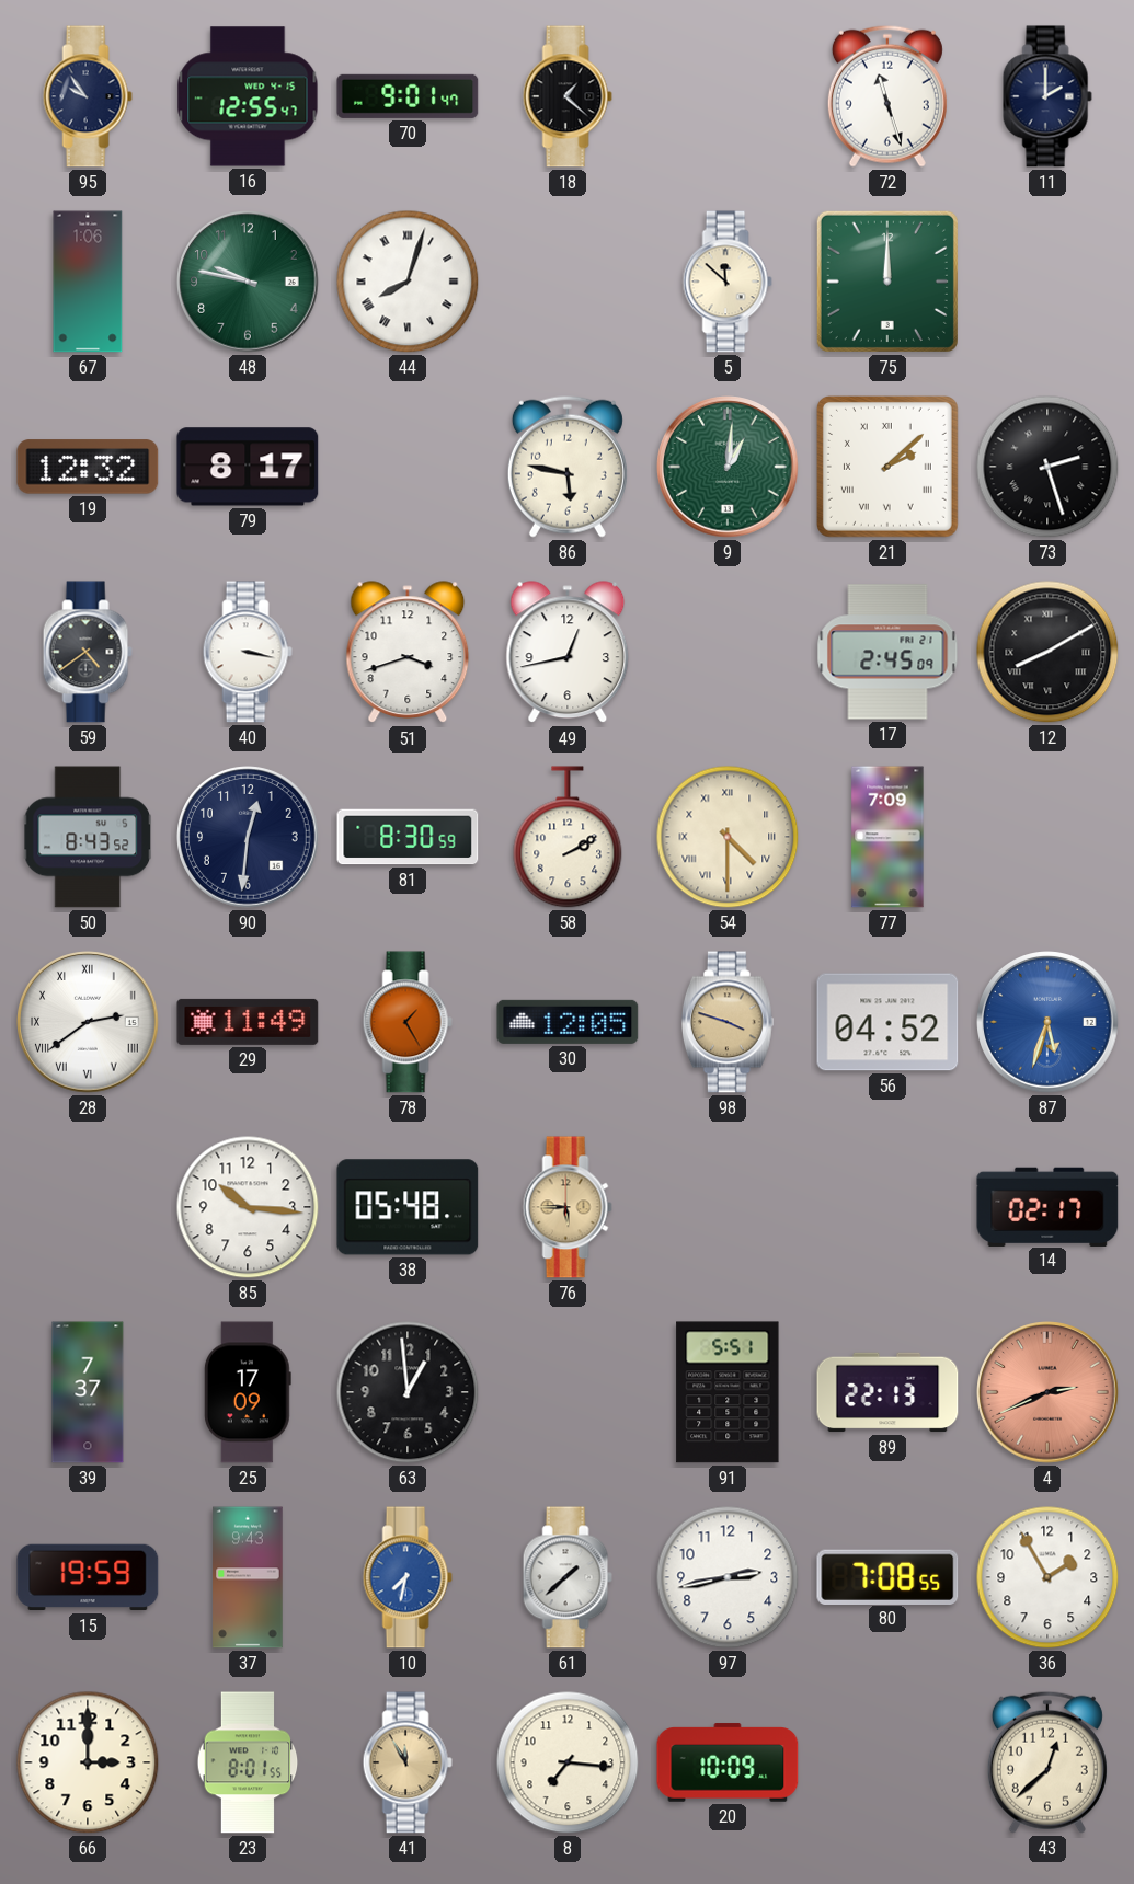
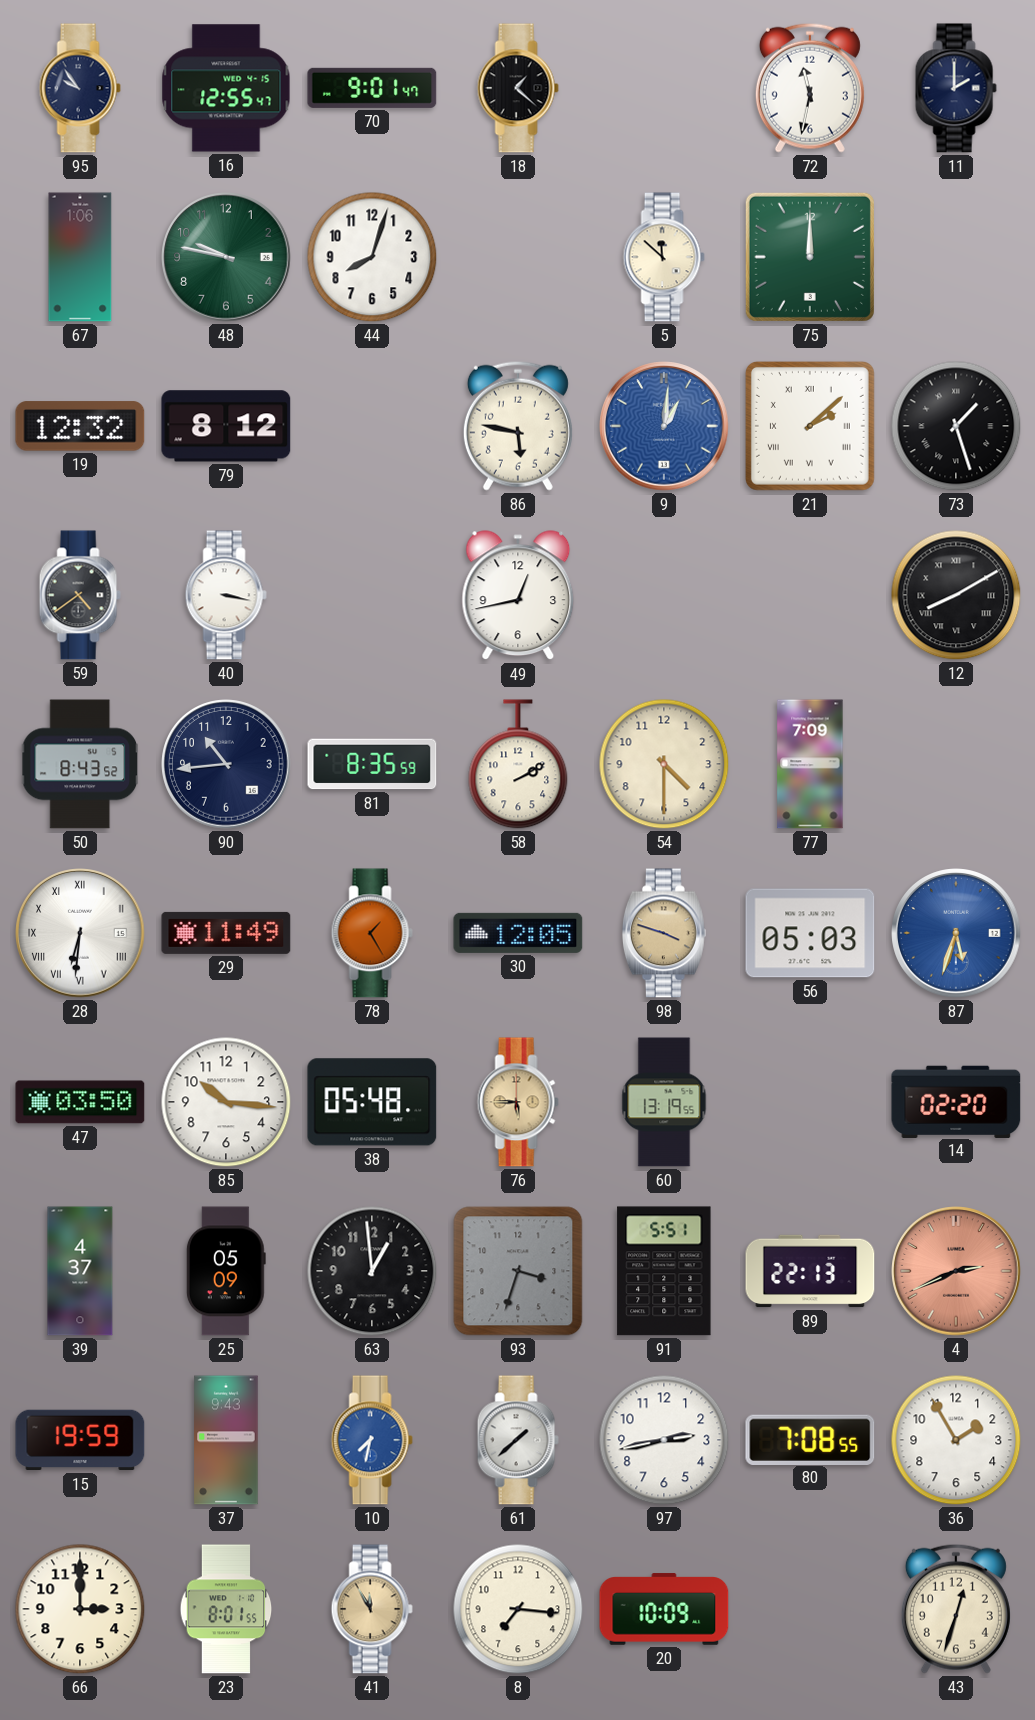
72: 11:27 -> 11:32
44 numerals: Roman -> Arabic
79: 8:17 -> 8:12
9 dial: green -> blue
73: 2:27 -> 1:27
51: 3:42 -> none
17: 2:45 -> none
90: 12:31 -> 10:44
81: 8:30 -> 8:35
54 numerals: Roman -> Arabic
28: 2:39 -> 6:31
56: 04:52 -> 05:03
47: none -> 03:50
60: none -> 13:19
14: 02:17 -> 02:20
39: 7:37 -> 4:37
25: 17:09 -> 05:09
93: none -> 3:33
43: 12:38 -> 12:33
